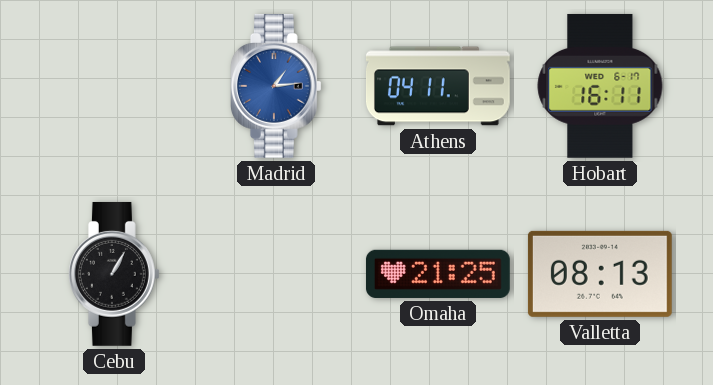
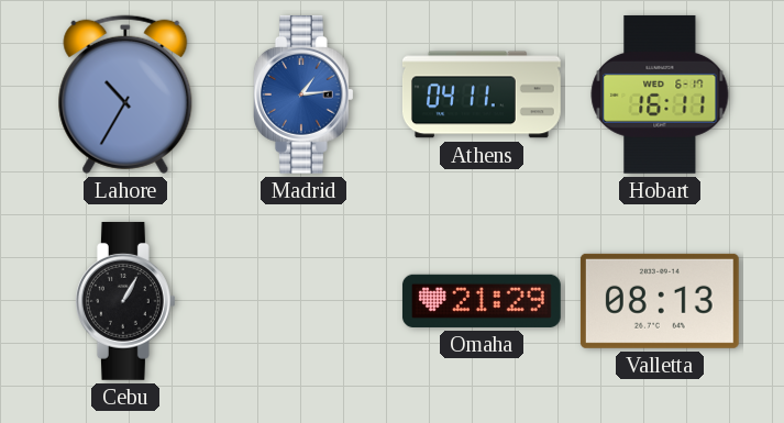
Lahore: none -> 10:35
Omaha: 21:25 -> 21:29
